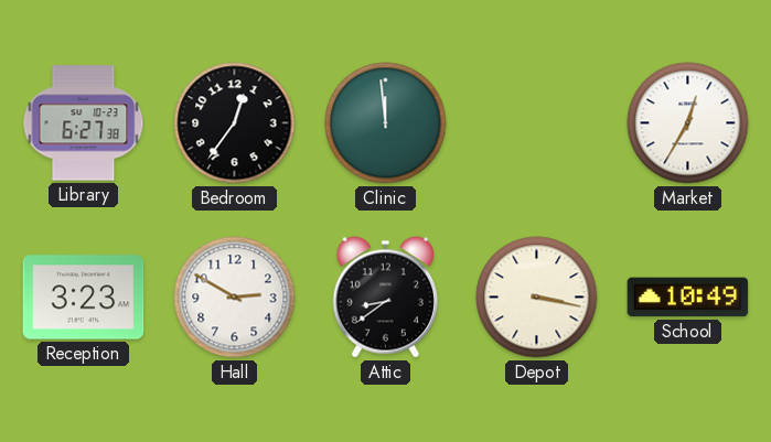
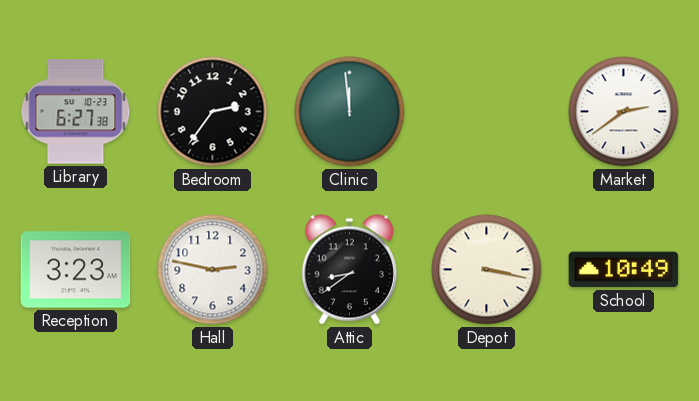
Bedroom: 12:36 -> 2:36
Market: 12:35 -> 2:39
Hall: 2:50 -> 2:47
